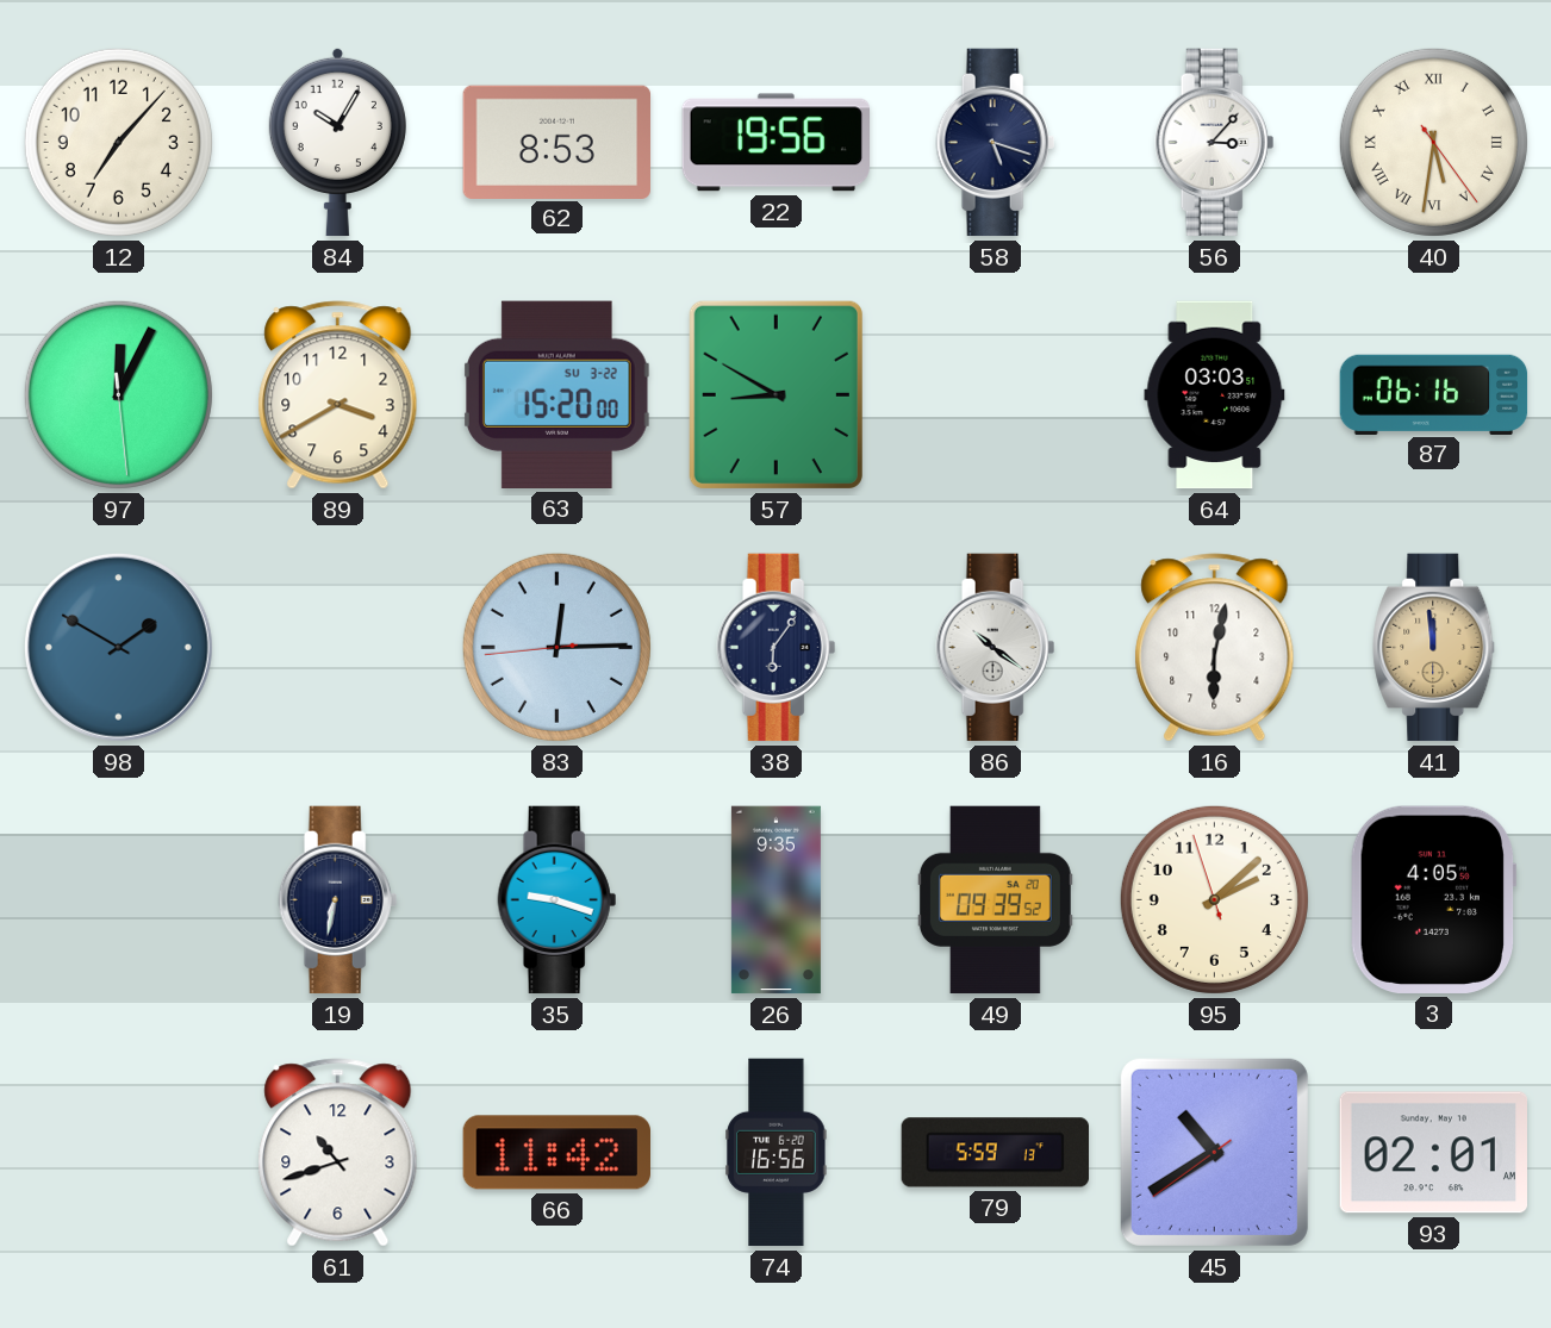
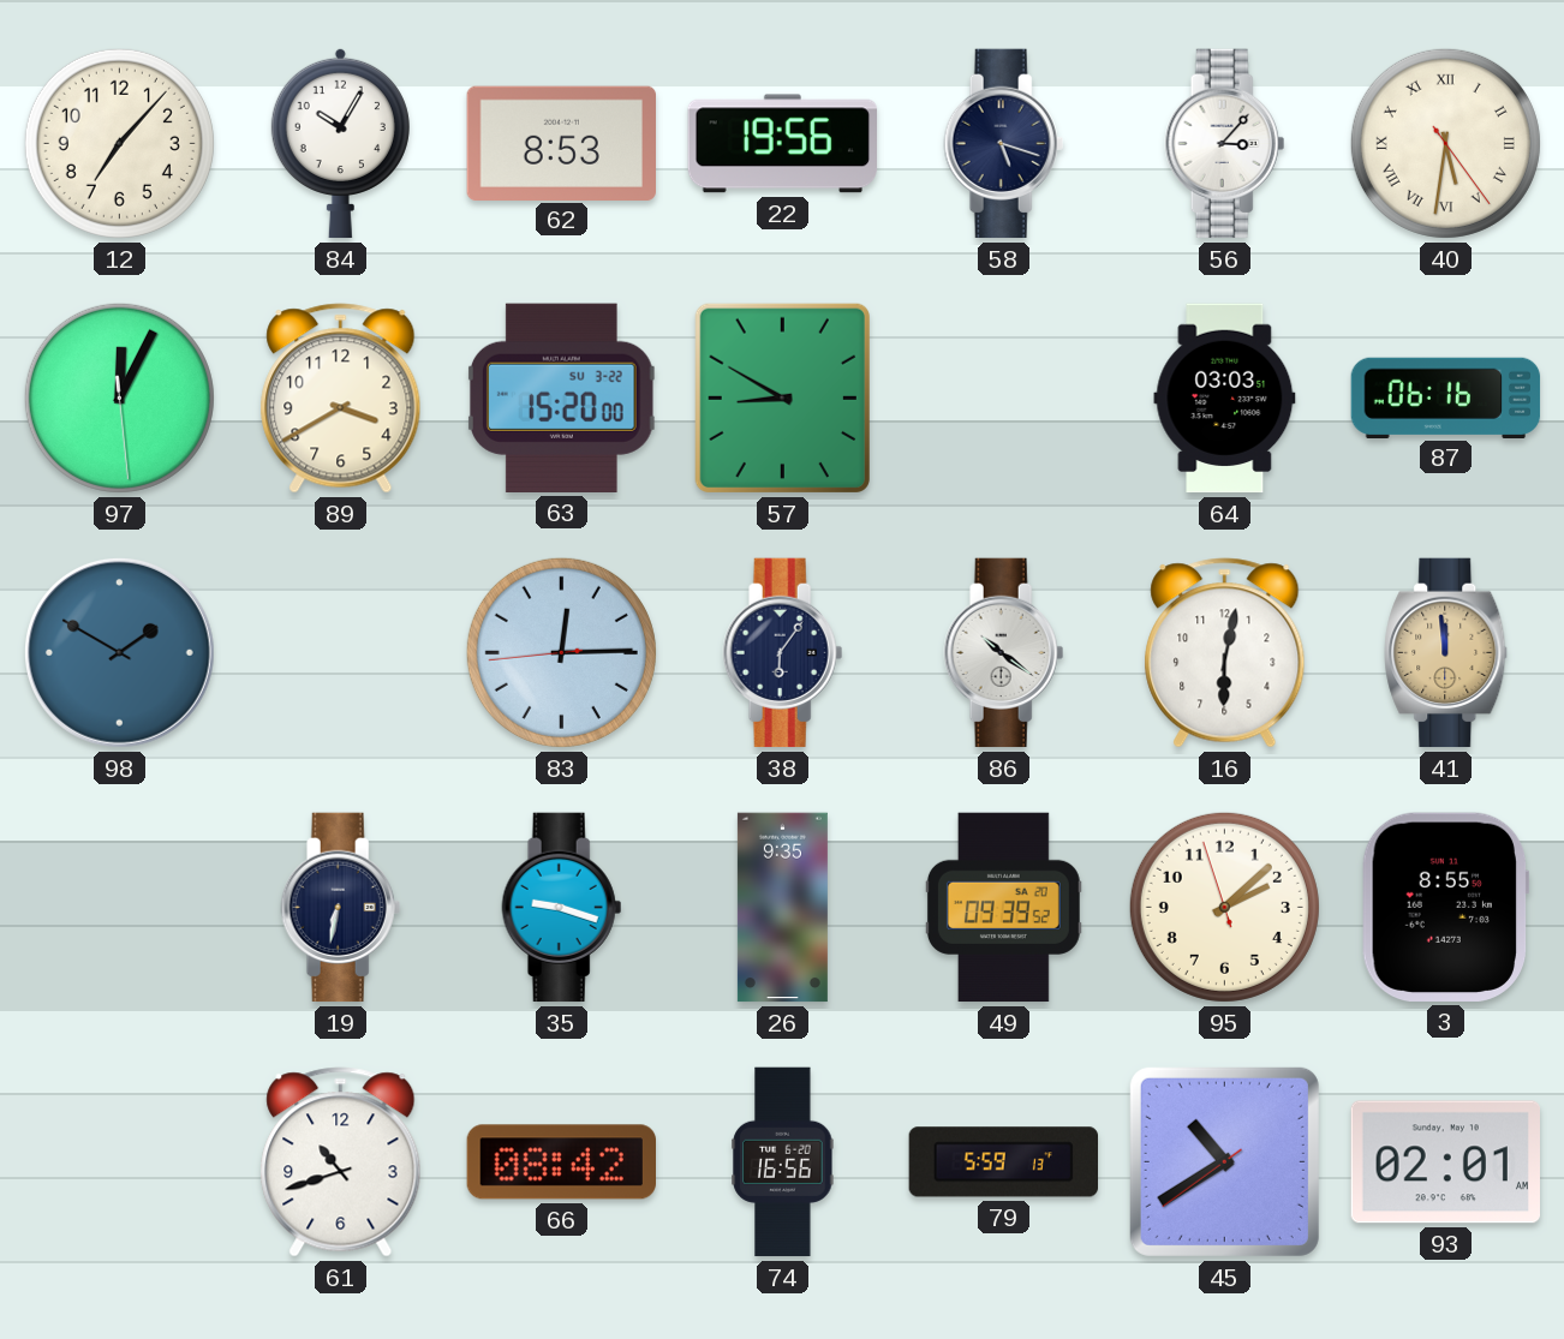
3: 4:05 -> 8:55
66: 11:42 -> 08:42
